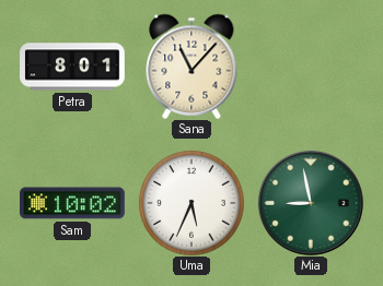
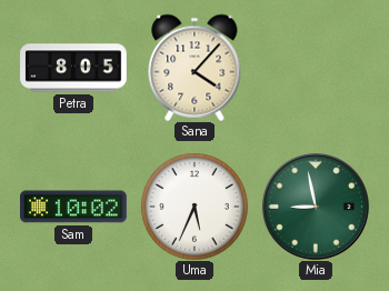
Petra: 8:01 -> 8:05
Sana: 11:07 -> 4:07
